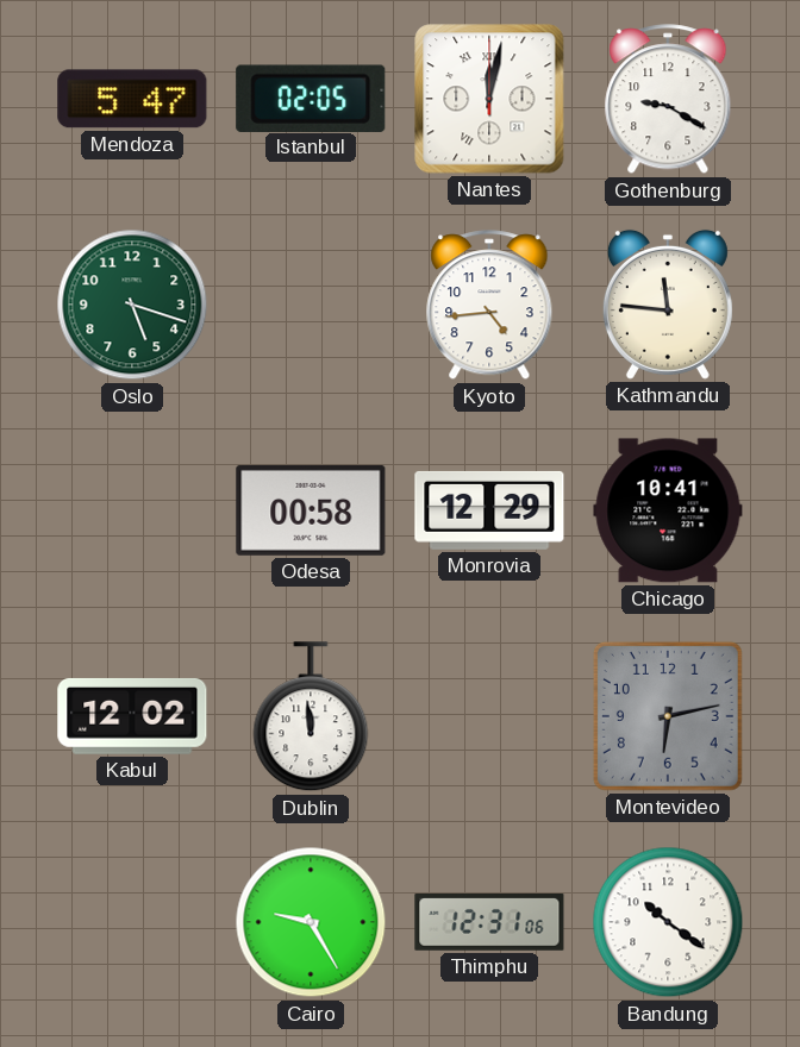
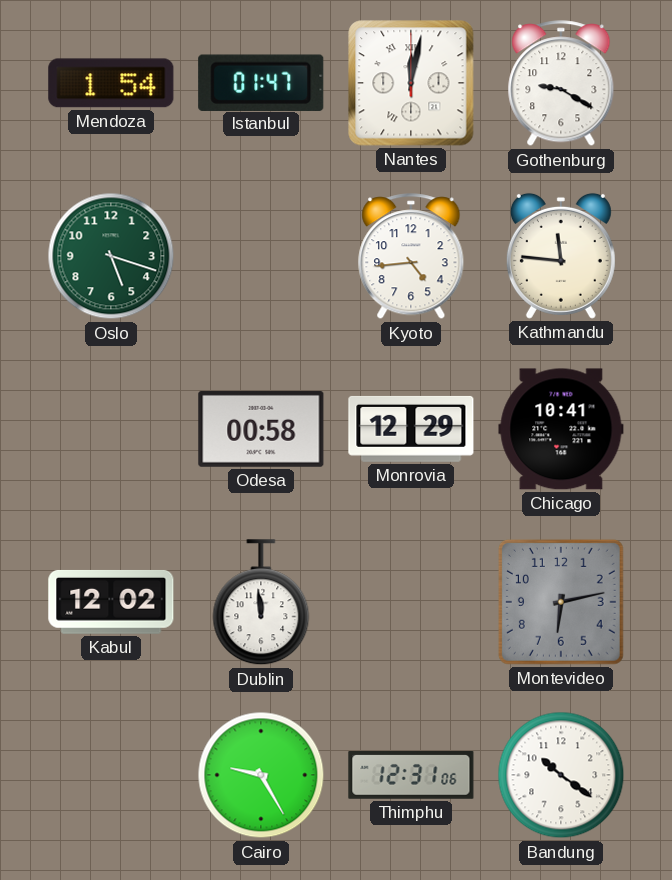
Mendoza: 5:47 -> 1:54
Istanbul: 02:05 -> 01:47
